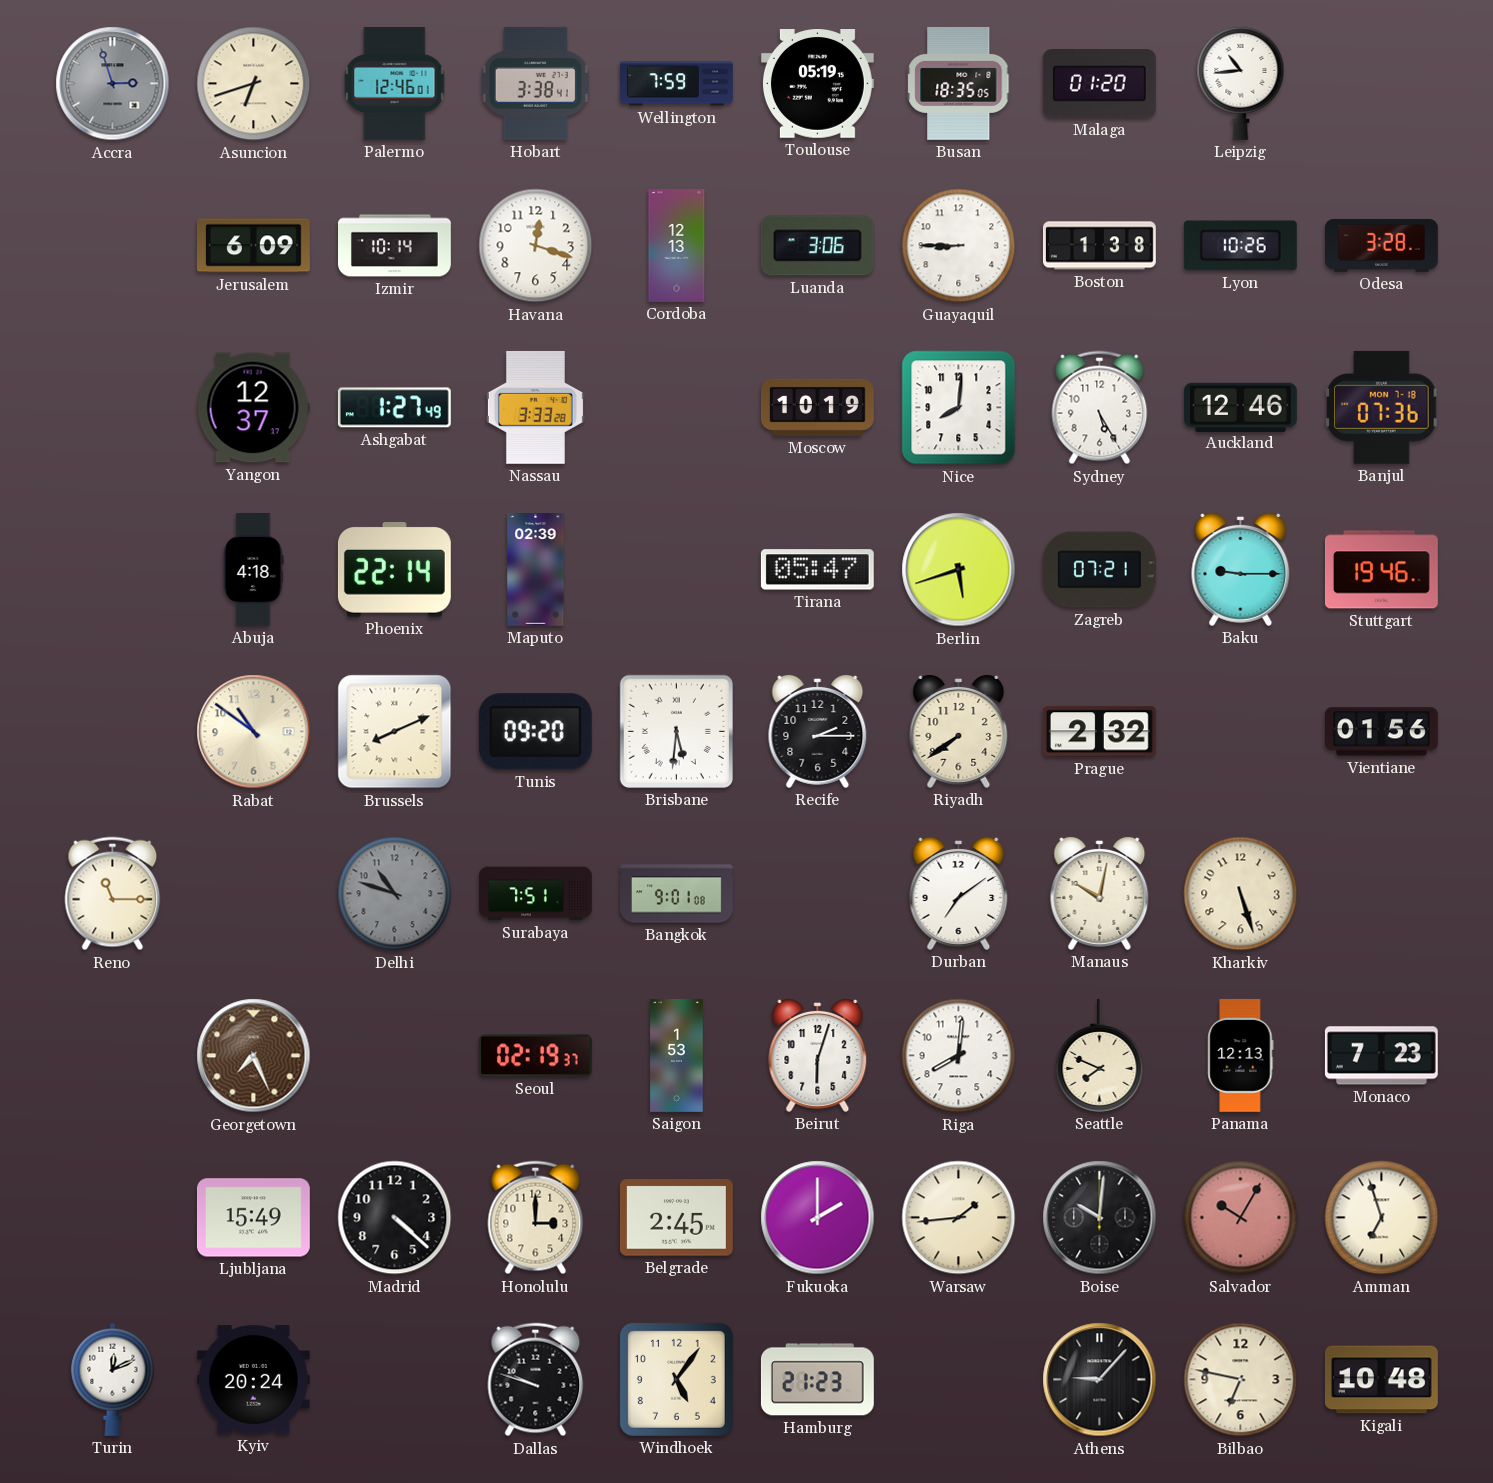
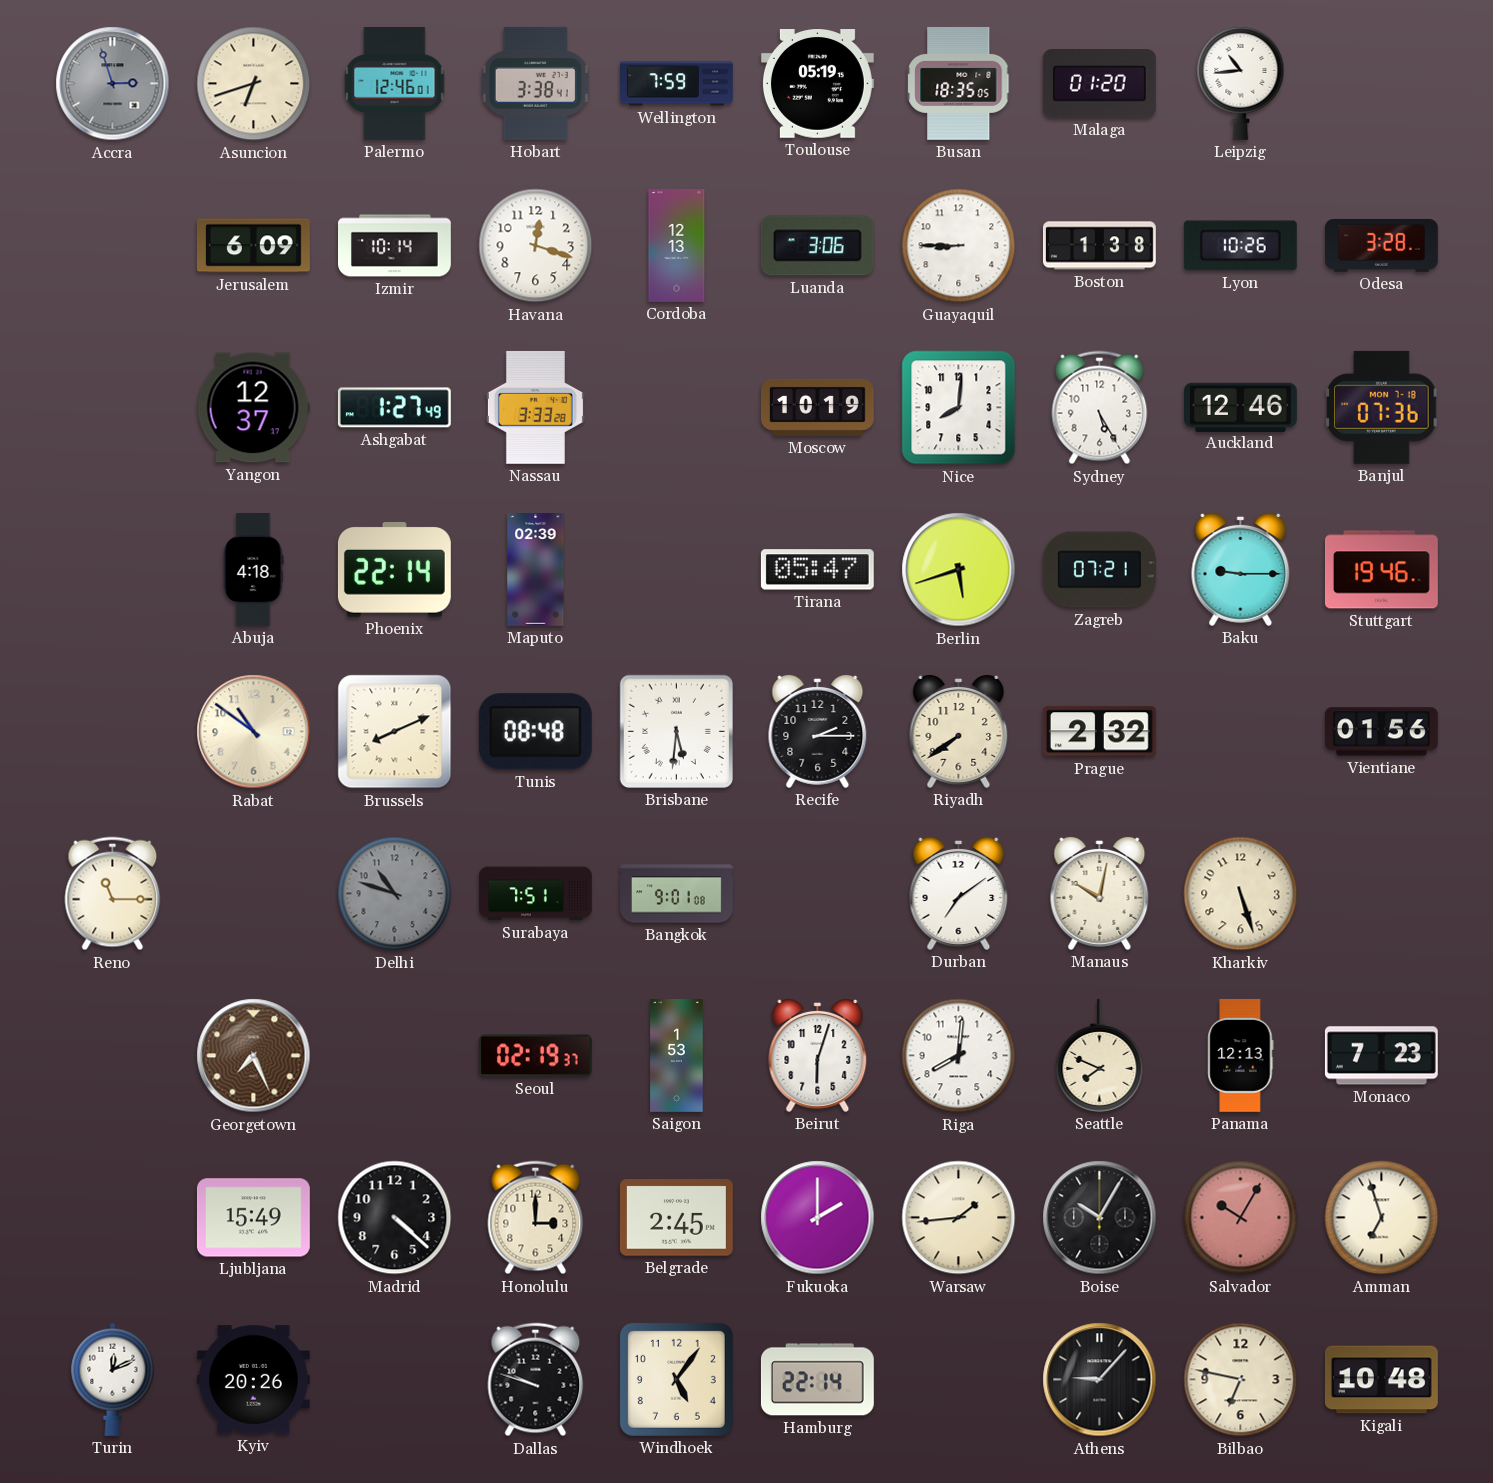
Tunis: 09:20 -> 08:48
Boise: 10:01 -> 10:05
Kyiv: 20:24 -> 20:26
Hamburg: 21:23 -> 22:14
